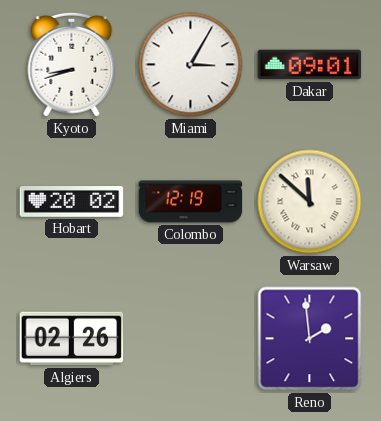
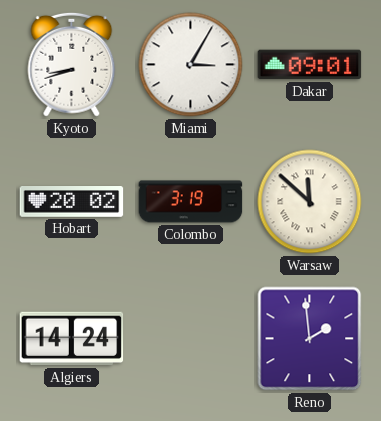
Colombo: 12:19 -> 3:19
Algiers: 02:26 -> 14:24
